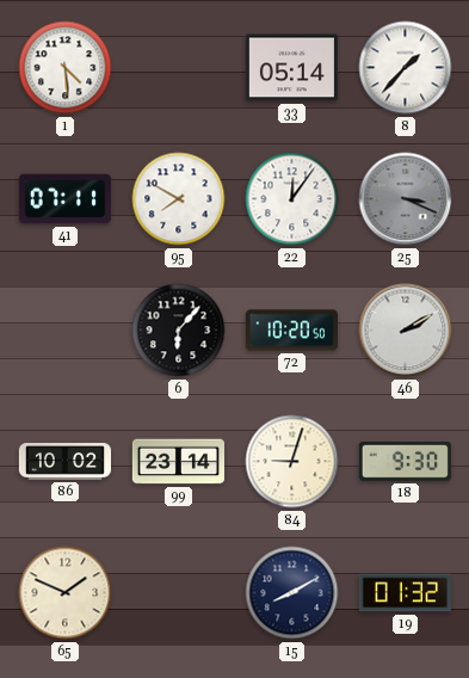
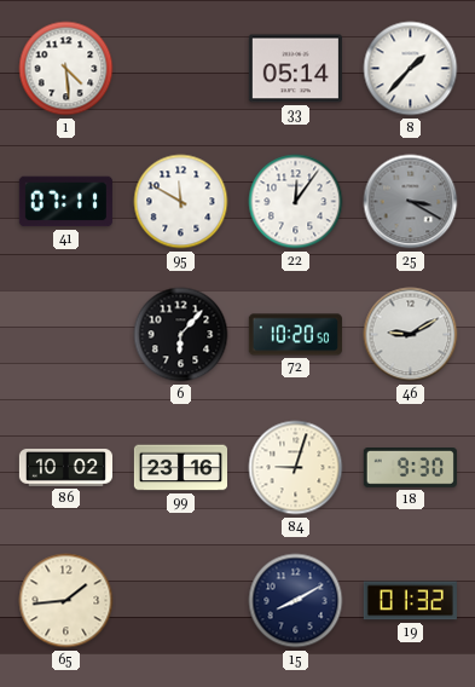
95: 7:50 -> 11:50
25: 3:19 -> 3:20
46: 2:10 -> 9:10
99: 23:14 -> 23:16
65: 1:49 -> 1:44
